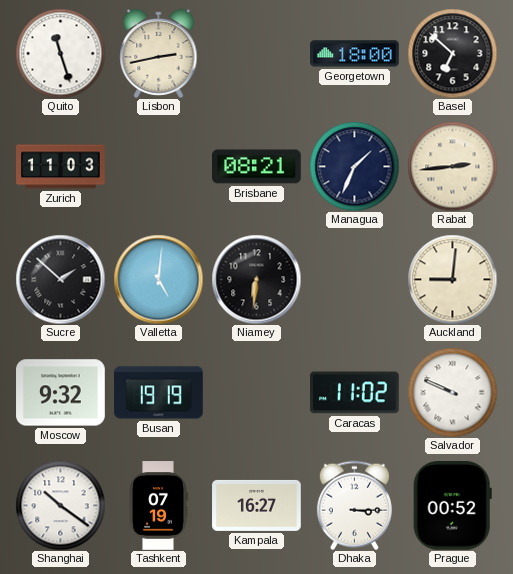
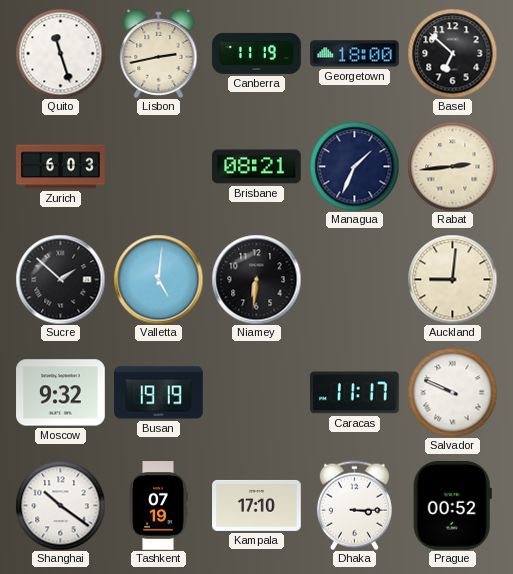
Canberra: none -> 11:19
Zurich: 11:03 -> 6:03
Caracas: 11:02 -> 11:17
Kampala: 16:27 -> 17:10
